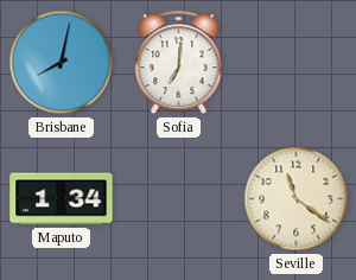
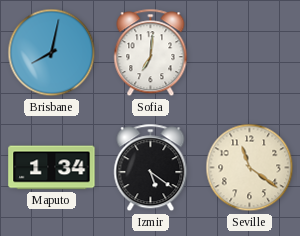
Izmir: none -> 5:21
